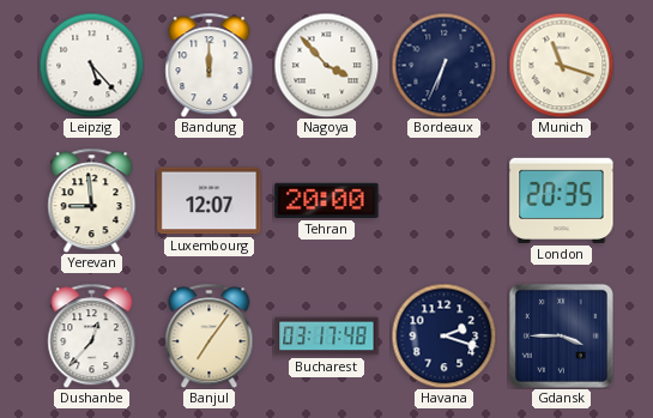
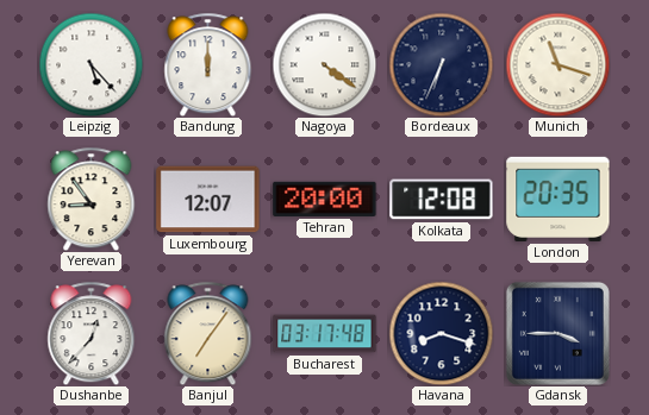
Nagoya: 3:53 -> 4:21
Yerevan: 8:59 -> 8:54
Kolkata: none -> 12:08
Havana: 2:18 -> 8:18
